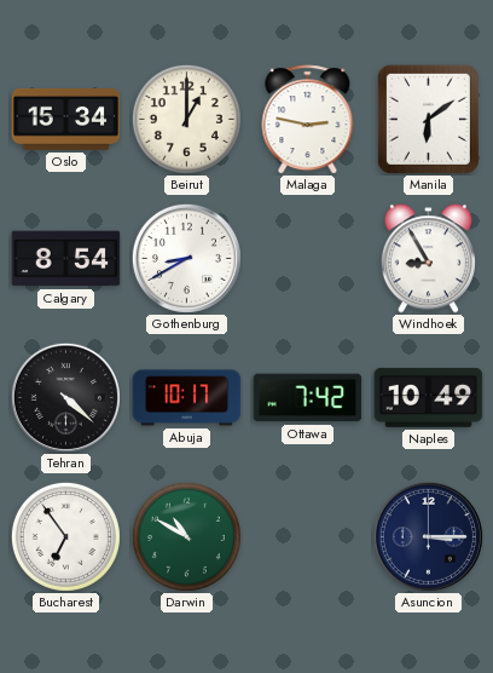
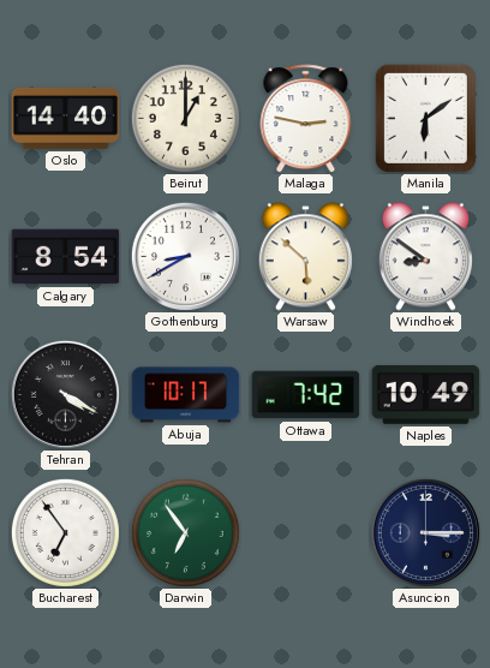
Oslo: 15:34 -> 14:40
Warsaw: none -> 5:52
Windhoek: 8:55 -> 8:51
Tehran: 4:22 -> 4:20
Darwin: 10:50 -> 6:54
